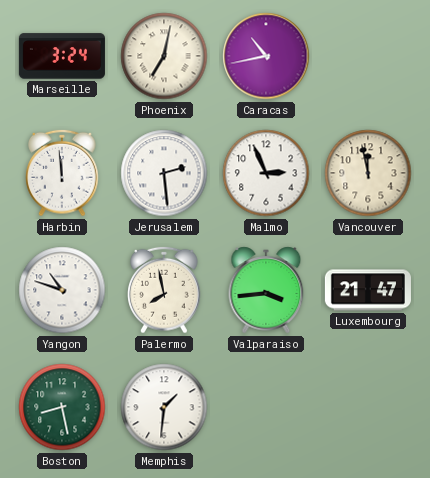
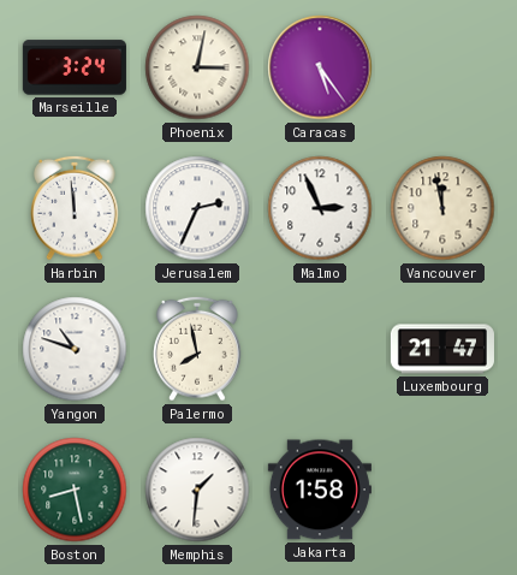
Phoenix: 7:02 -> 3:02
Caracas: 10:43 -> 5:24
Jerusalem: 2:29 -> 2:34
Valparaiso: 3:44 -> none
Jakarta: none -> 1:58
